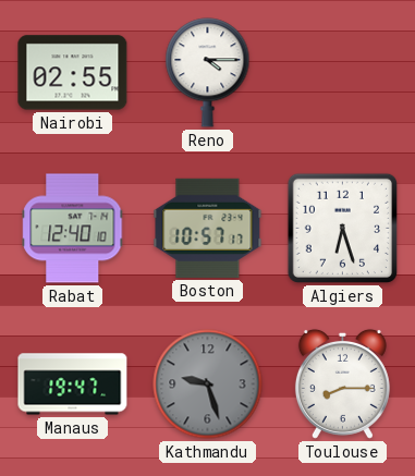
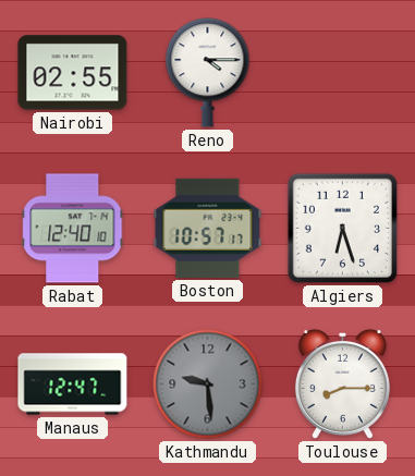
Manaus: 19:47 -> 12:47
Kathmandu: 9:27 -> 9:29
